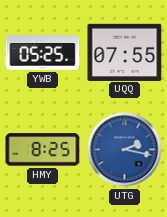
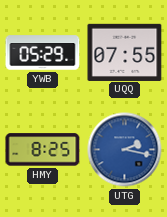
YWB: 05:25 -> 05:29
